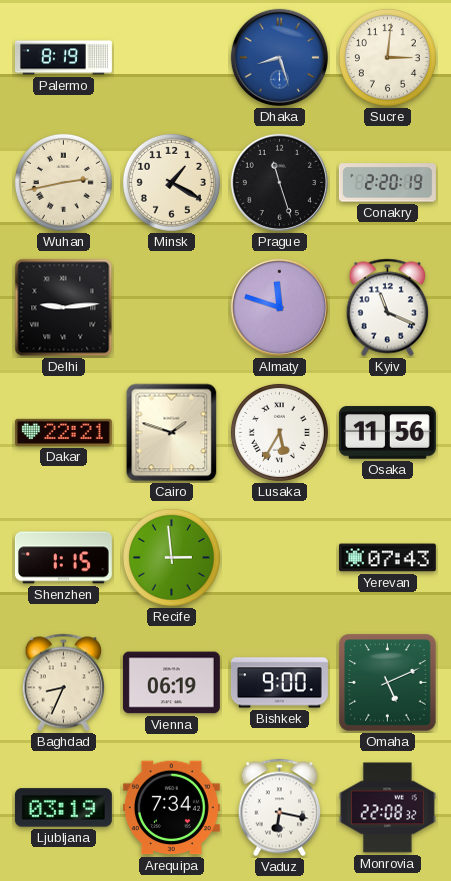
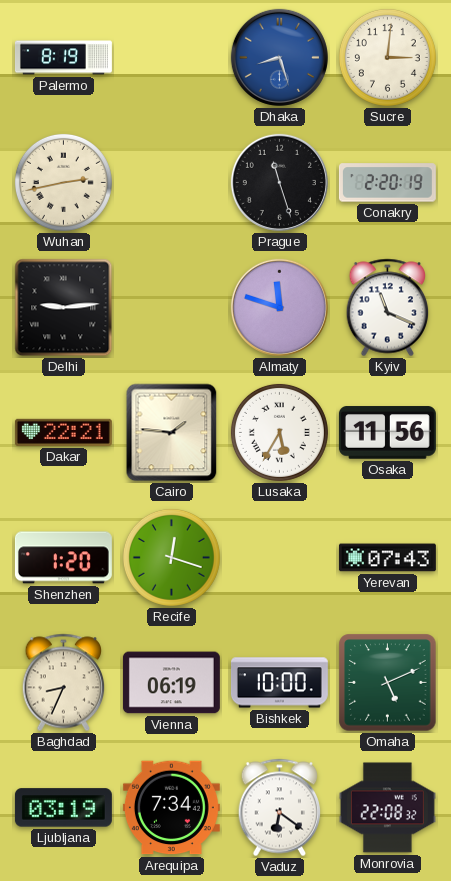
Minsk: 1:20 -> none
Cairo: 1:48 -> 1:46
Shenzhen: 1:15 -> 1:20
Recife: 2:59 -> 12:18
Bishkek: 9:00 -> 10:00
Vaduz: 6:17 -> 6:21
